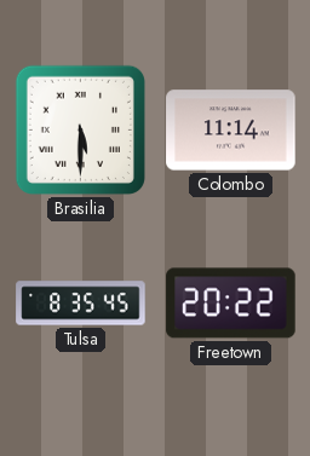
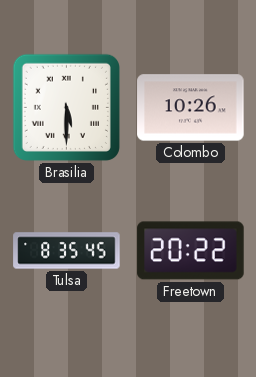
Colombo: 11:14 -> 10:26
